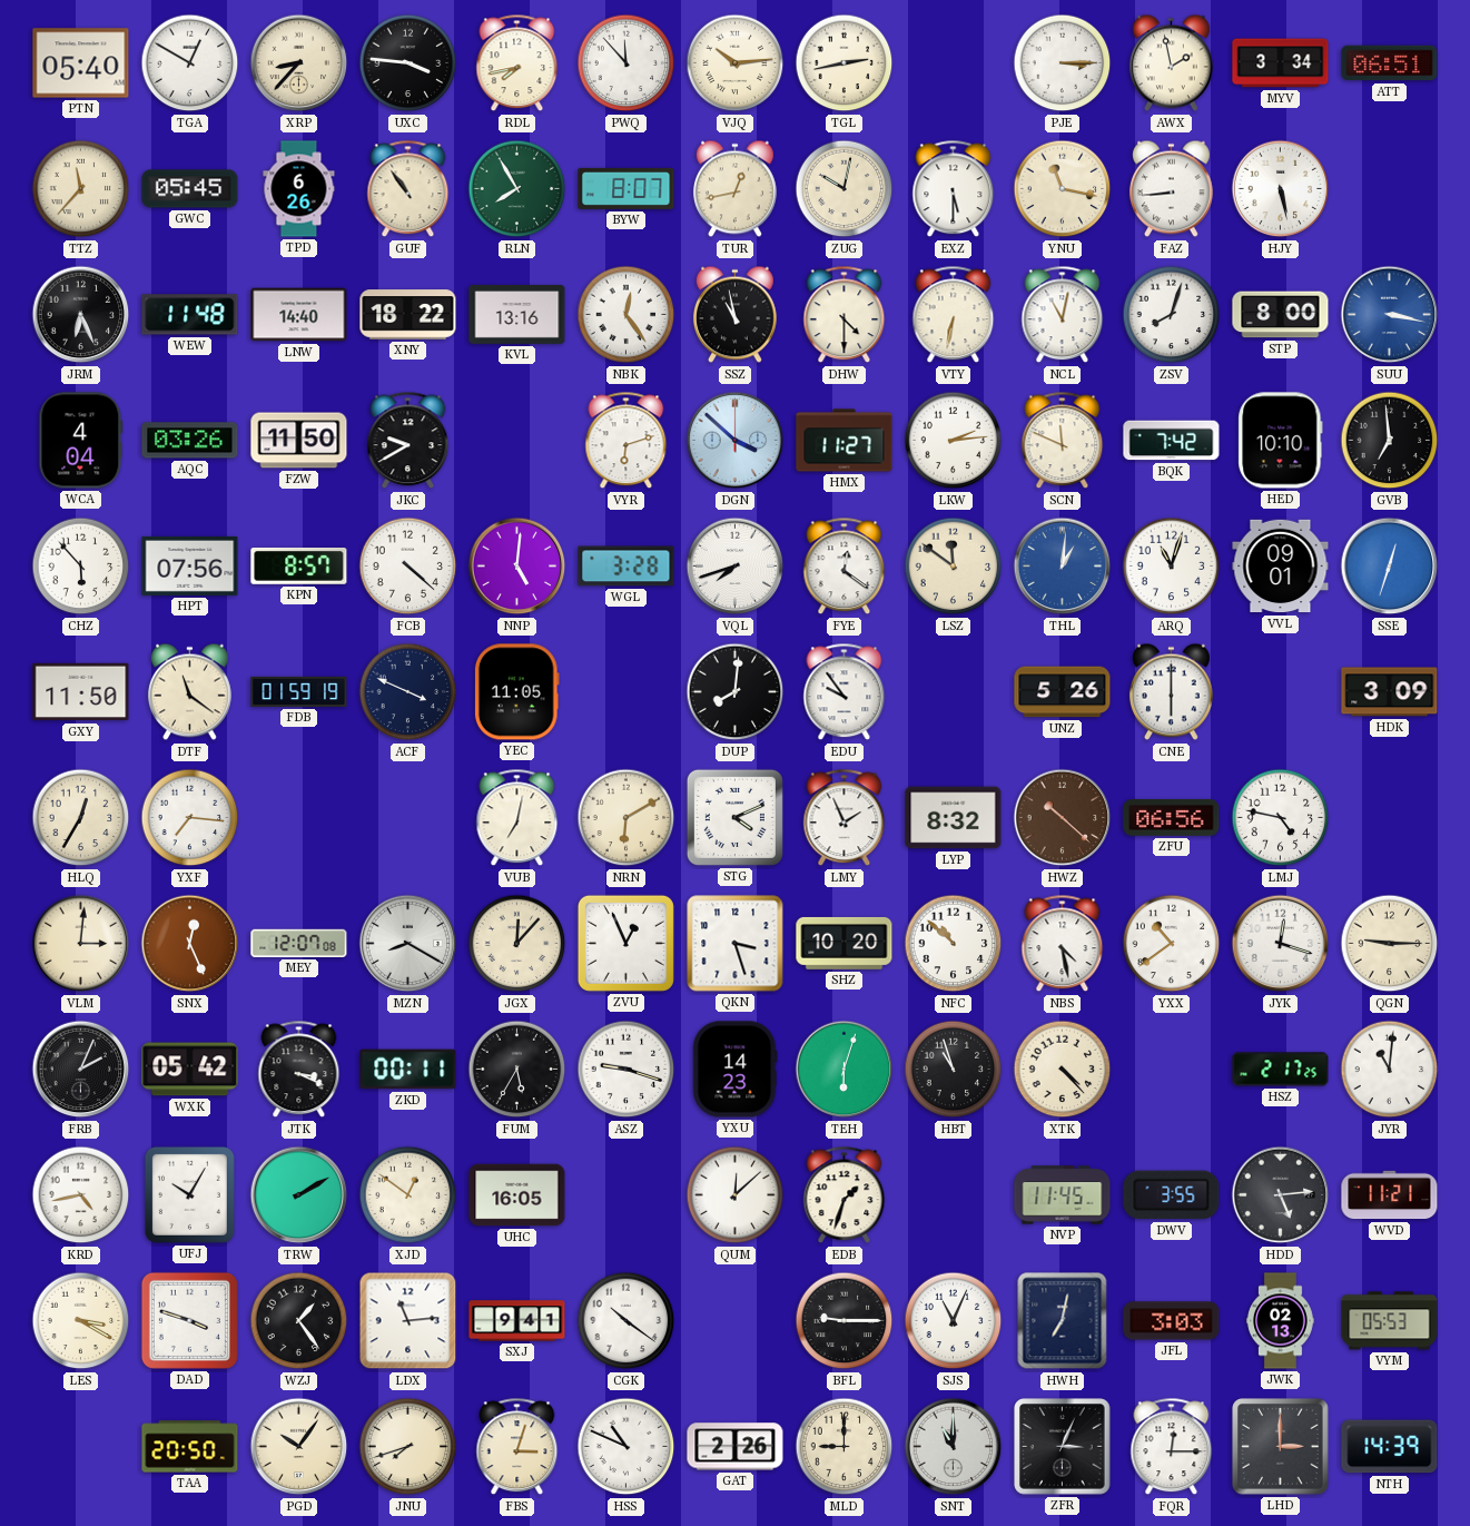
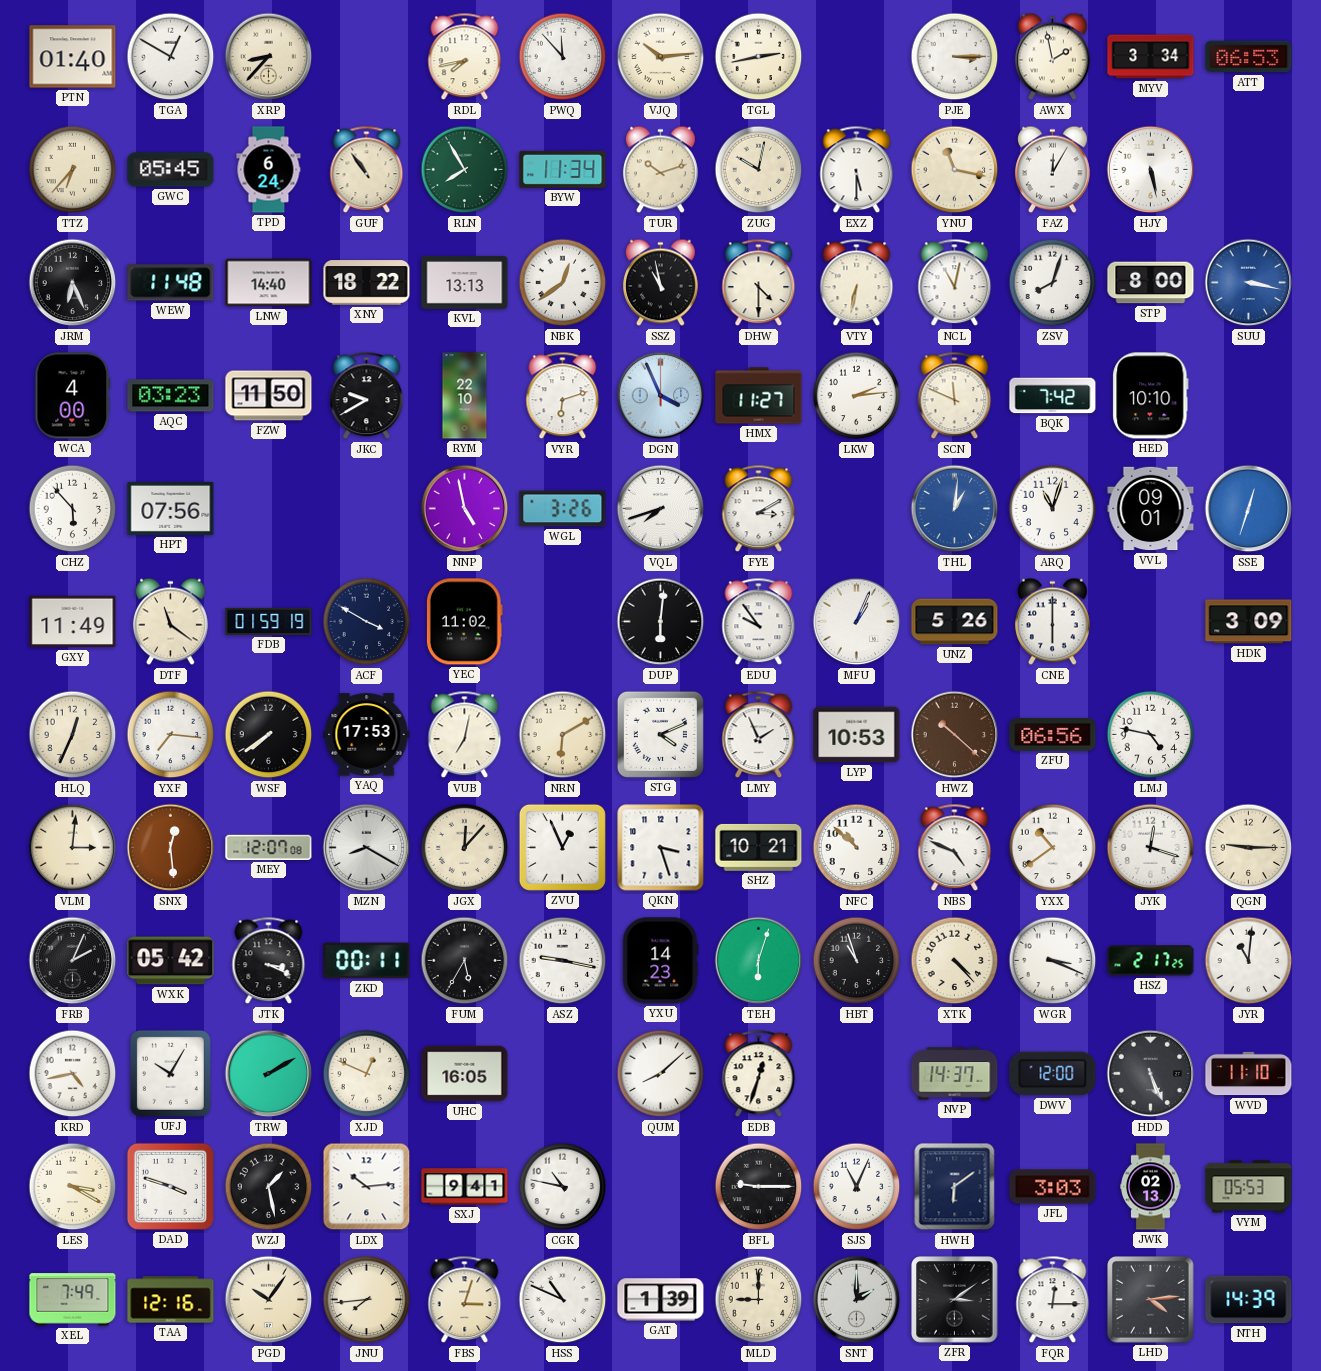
PTN: 05:40 -> 01:40
UXC: 3:46 -> none
ATT: 06:51 -> 06:53
TTZ: 11:37 -> 6:37
TPD: 6:26 -> 6:24
BYW: 8:07 -> 11:34
TUR: 12:43 -> 10:12
FAZ: 8:44 -> 12:05
KVL: 13:16 -> 13:13
NBK: 12:24 -> 12:39
WCA: 4:04 -> 4:00
AQC: 03:26 -> 03:23
RYM: none -> 22:10
DGN: 3:52 -> 3:56
GVB: 6:59 -> none
KPN: 8:57 -> none
FCB: 4:22 -> none
NNP: 5:01 -> 4:58
WGL: 3:28 -> 3:26
FYE: 12:21 -> 3:10
LSZ: 11:51 -> none
GXY: 11:50 -> 11:49
ACF: 3:49 -> 3:50
YEC: 11:05 -> 11:02
DUP: 8:01 -> 6:01
MFU: none -> 1:04
HLQ: 12:35 -> 12:34
WSF: none -> 7:39
YAQ: none -> 17:53
LYP: 8:32 -> 10:53
SNX: 12:26 -> 12:29
SHZ: 10:20 -> 10:21
NBS: 4:28 -> 4:49
ASZ: 9:18 -> 9:17
WGR: none -> 3:19
XJD: 12:51 -> 12:49
QUM: 12:08 -> 8:08
EDB: 1:33 -> 12:33
NVP: 11:45 -> 14:37
DWV: 3:55 -> 12:00
HDD: 5:14 -> 5:26
WVD: 11:21 -> 11:10
WZJ: 1:24 -> 1:28
LDX: 11:14 -> 10:14
CGK: 10:21 -> 10:47
HWH: 7:02 -> 6:09
XEL: none -> 7:49
TAA: 20:50 -> 12:16
JNU: 7:42 -> 7:44
GAT: 2:26 -> 1:39
SNT: 11:00 -> 2:00
ZFR: 3:04 -> 3:09
LHD: 3:00 -> 4:14
